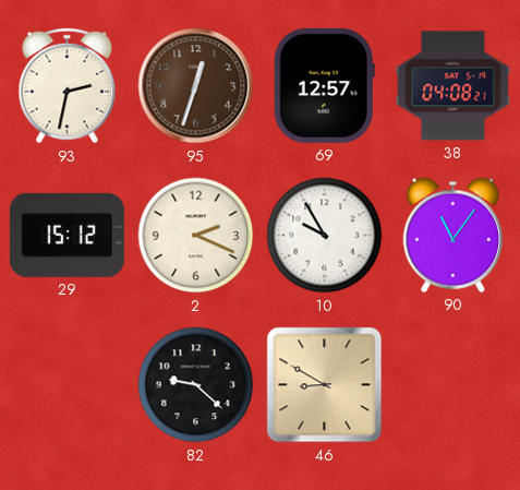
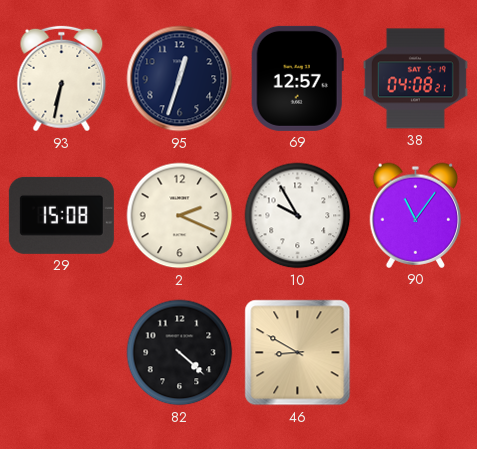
93: 2:32 -> 6:32
95 dial: brown -> navy
29: 15:12 -> 15:08
82: 9:22 -> 4:22
